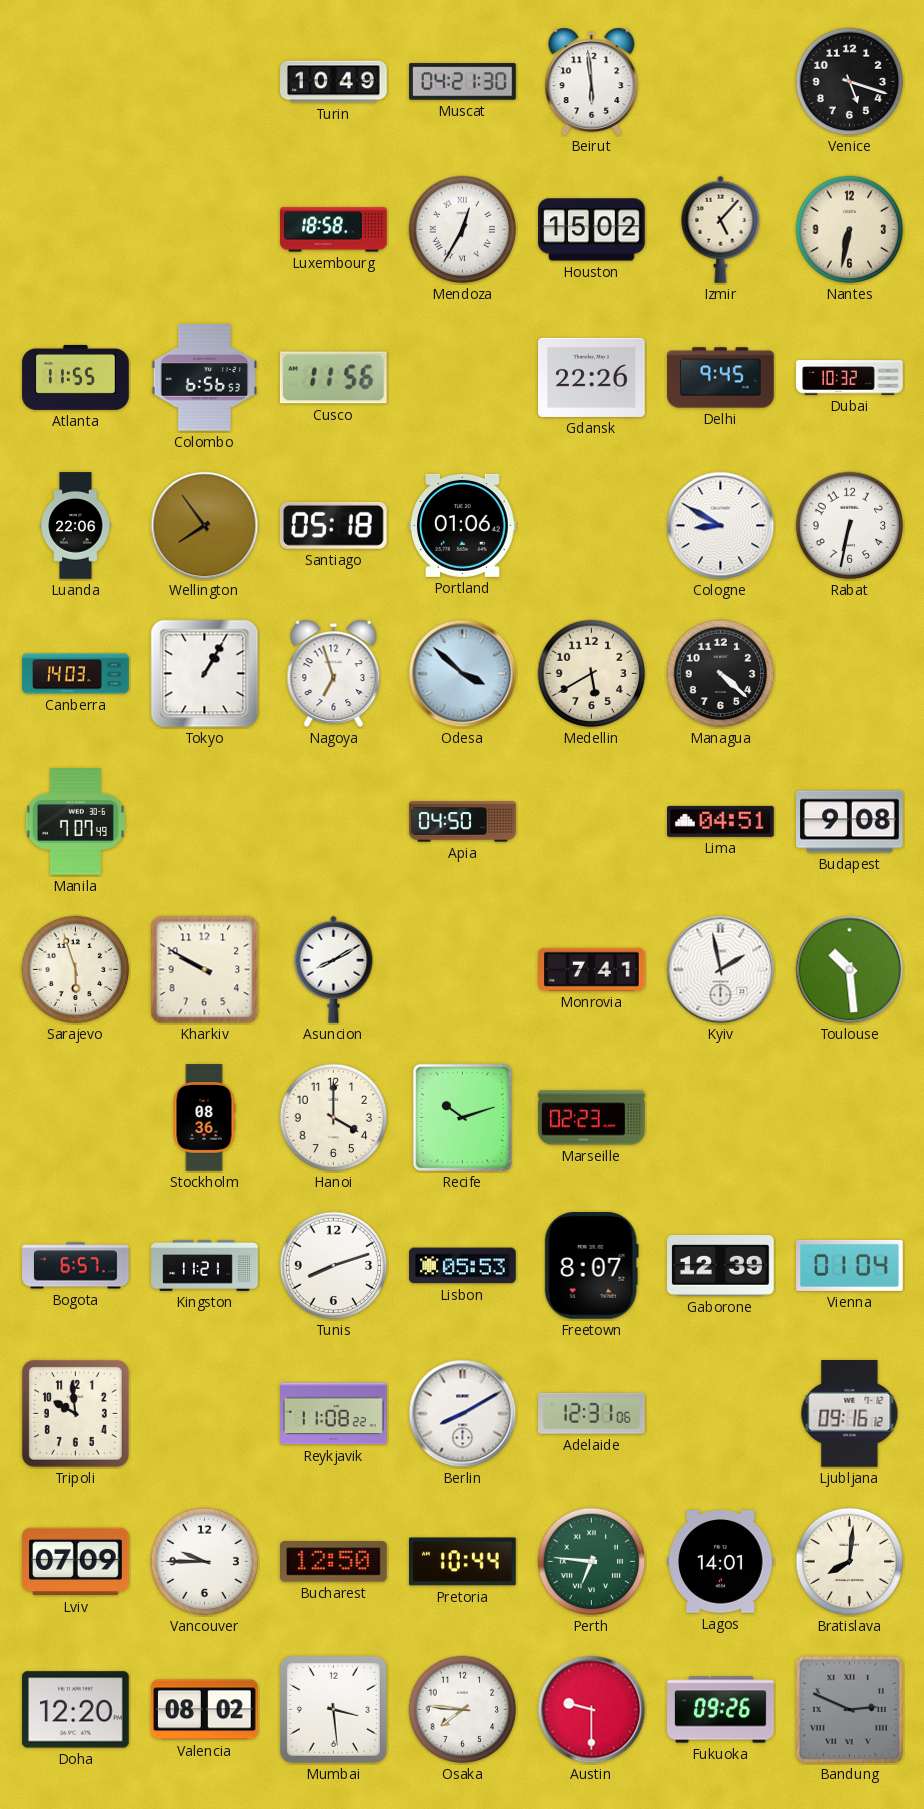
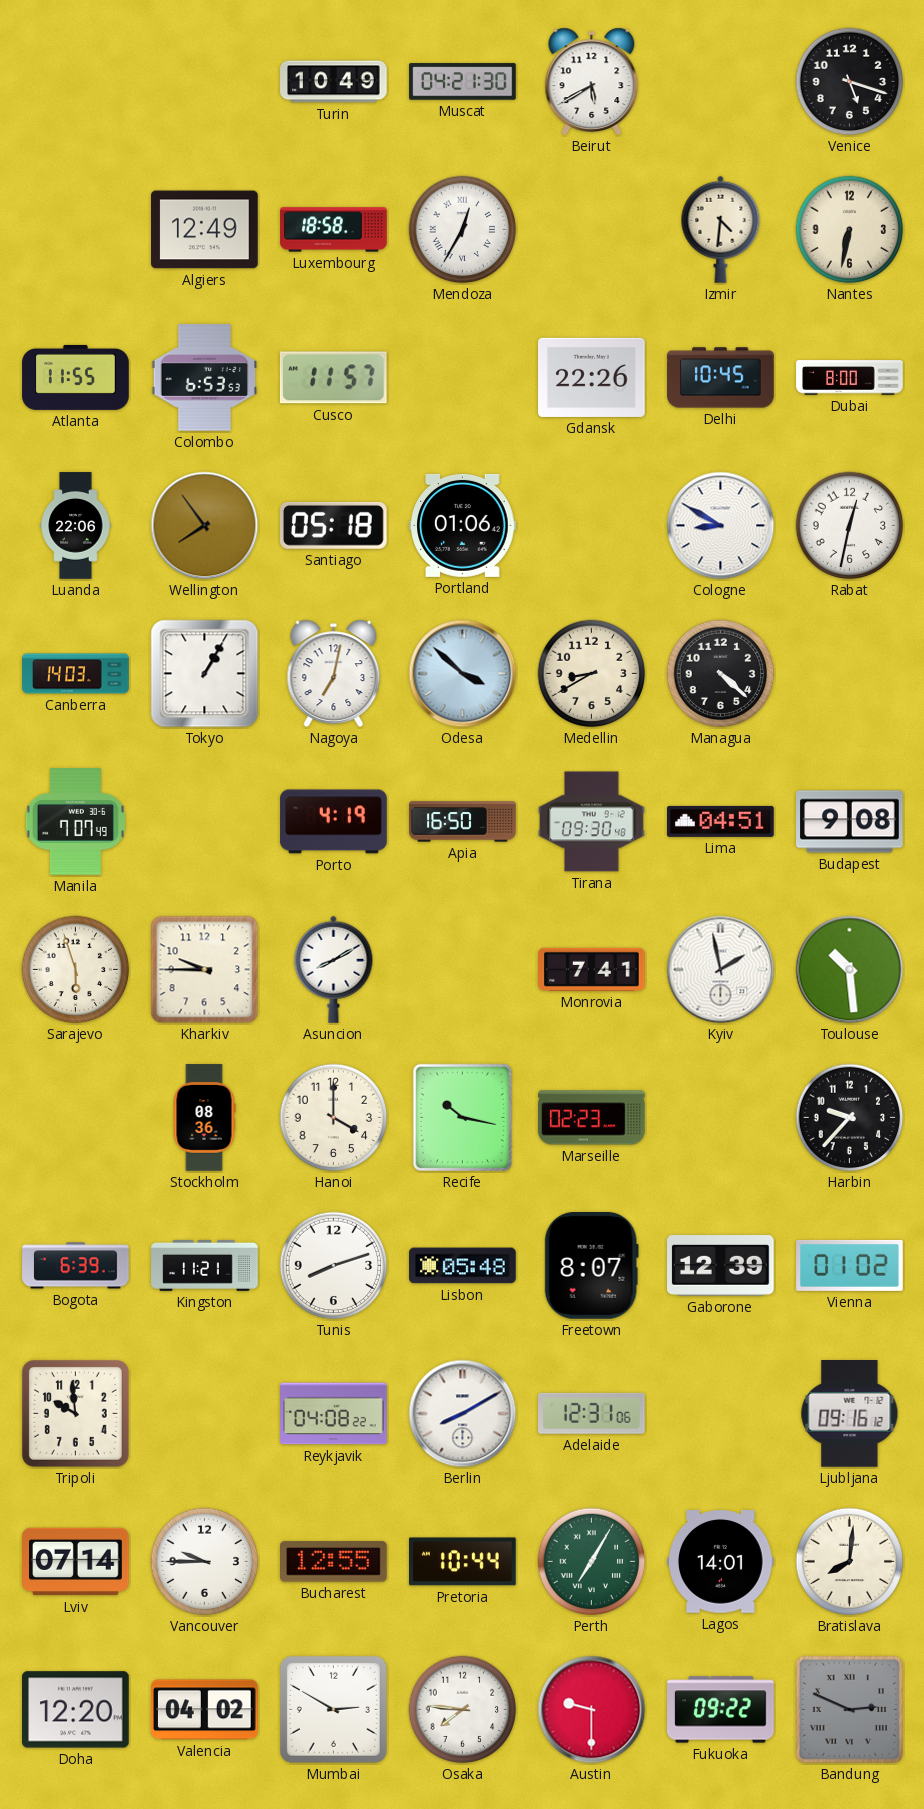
Beirut: 5:59 -> 5:40
Algiers: none -> 12:49
Houston: 15:02 -> none
Izmir: 5:07 -> 4:31
Colombo: 6:56 -> 6:53
Cusco: 11:56 -> 11:57
Delhi: 9:45 -> 10:45
Dubai: 10:32 -> 8:00
Rabat: 6:32 -> 12:32
Nagoya: 6:57 -> 7:02
Medellin: 5:40 -> 8:40
Porto: none -> 4:19
Apia: 04:50 -> 16:50
Tirana: none -> 09:30
Kharkiv: 9:50 -> 9:45
Recife: 10:12 -> 10:17
Harbin: none -> 9:37
Bogota: 6:57 -> 6:39
Lisbon: 05:53 -> 05:48
Vienna: 01:04 -> 01:02
Reykjavik: 11:08 -> 04:08
Lviv: 07:09 -> 07:14
Bucharest: 12:50 -> 12:55
Perth: 6:46 -> 7:05
Valencia: 08:02 -> 04:02
Mumbai: 3:29 -> 2:50
Fukuoka: 09:26 -> 09:22
